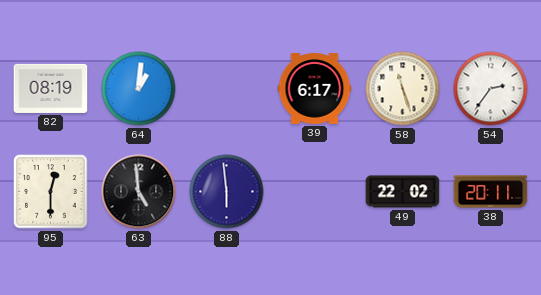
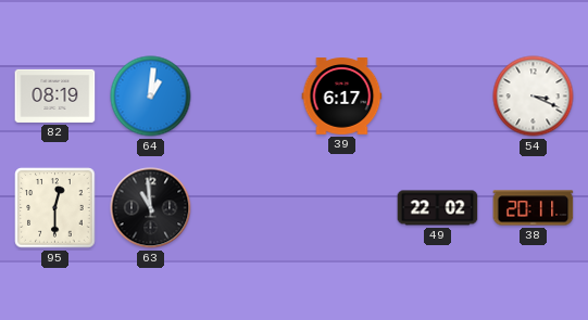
58: 11:27 -> none
54: 2:36 -> 3:19
63: 4:59 -> 10:59
88: 5:59 -> none
